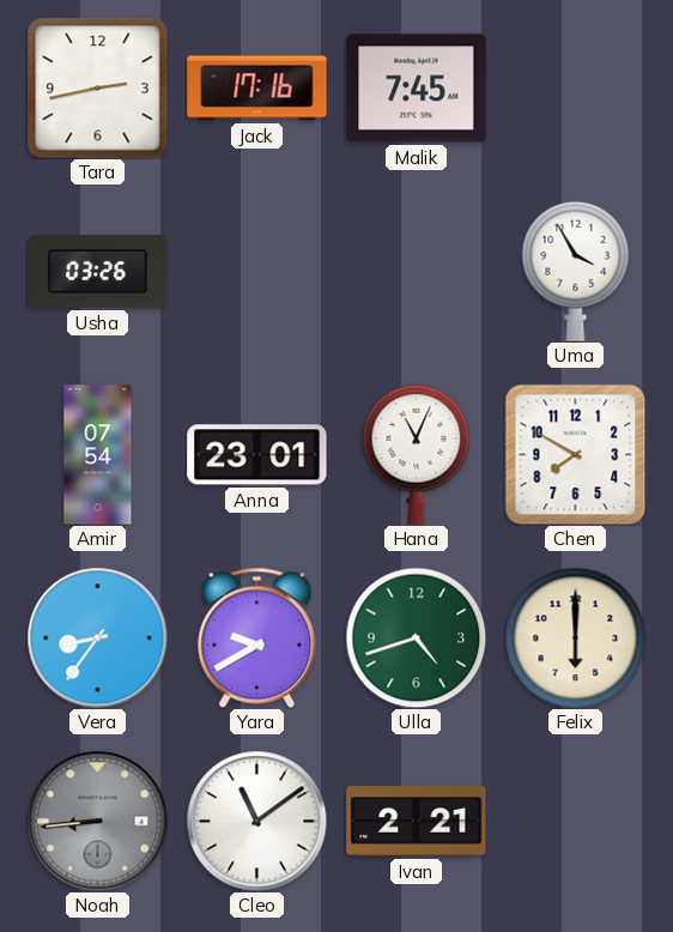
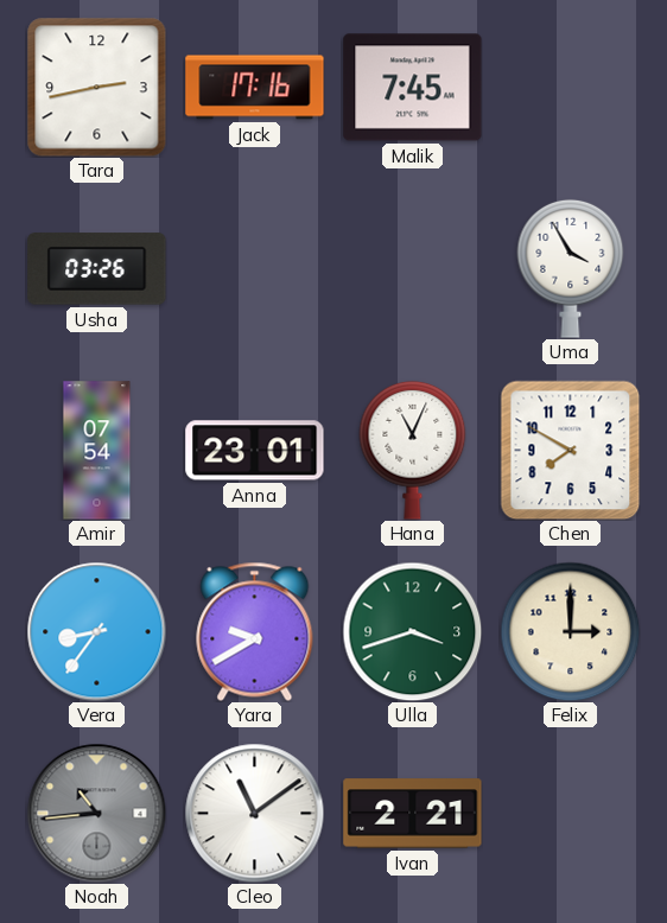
Ulla: 4:42 -> 3:42
Felix: 6:00 -> 3:00
Noah: 8:44 -> 10:44
